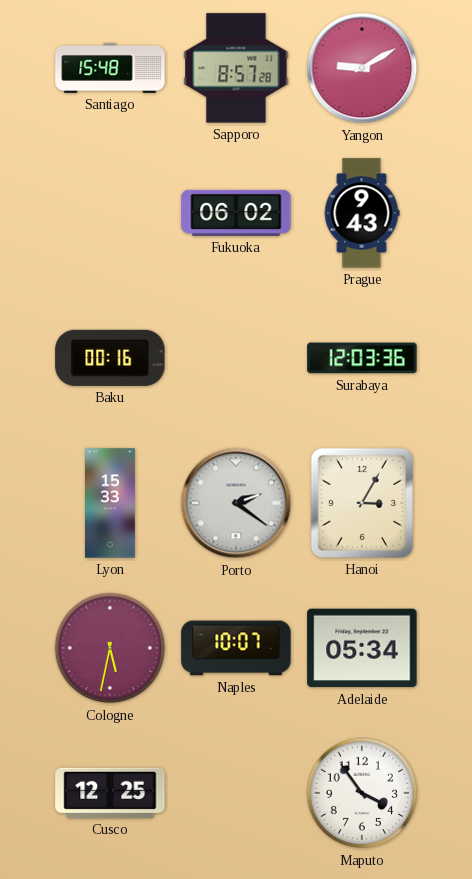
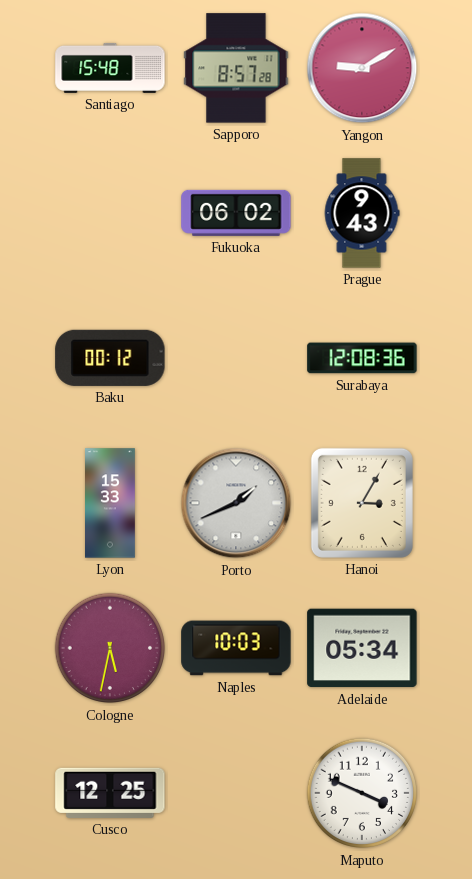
Baku: 00:16 -> 00:12
Surabaya: 12:03 -> 12:08
Porto: 2:21 -> 1:41
Naples: 10:07 -> 10:03
Maputo: 3:54 -> 3:49
